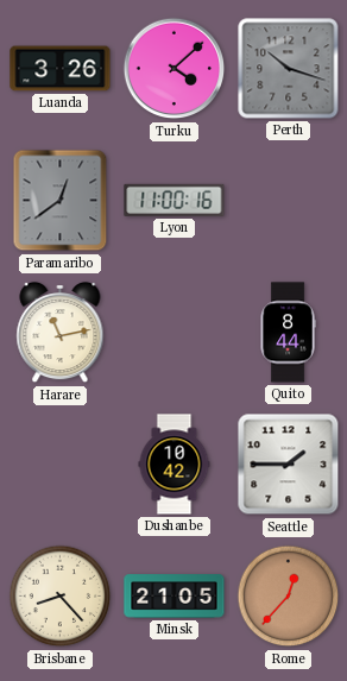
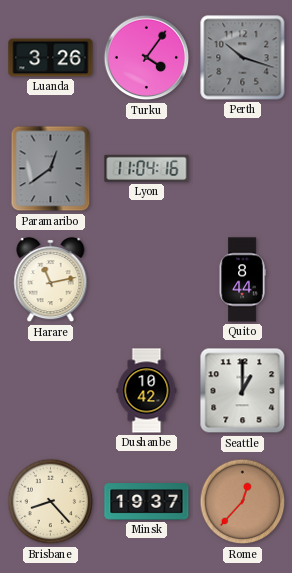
Turku: 4:08 -> 4:06
Lyon: 11:00 -> 11:04
Seattle: 1:45 -> 1:00
Minsk: 21:05 -> 19:37
